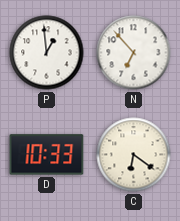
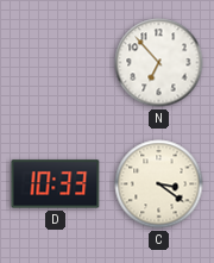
P: 12:59 -> none
C: 6:21 -> 3:21
